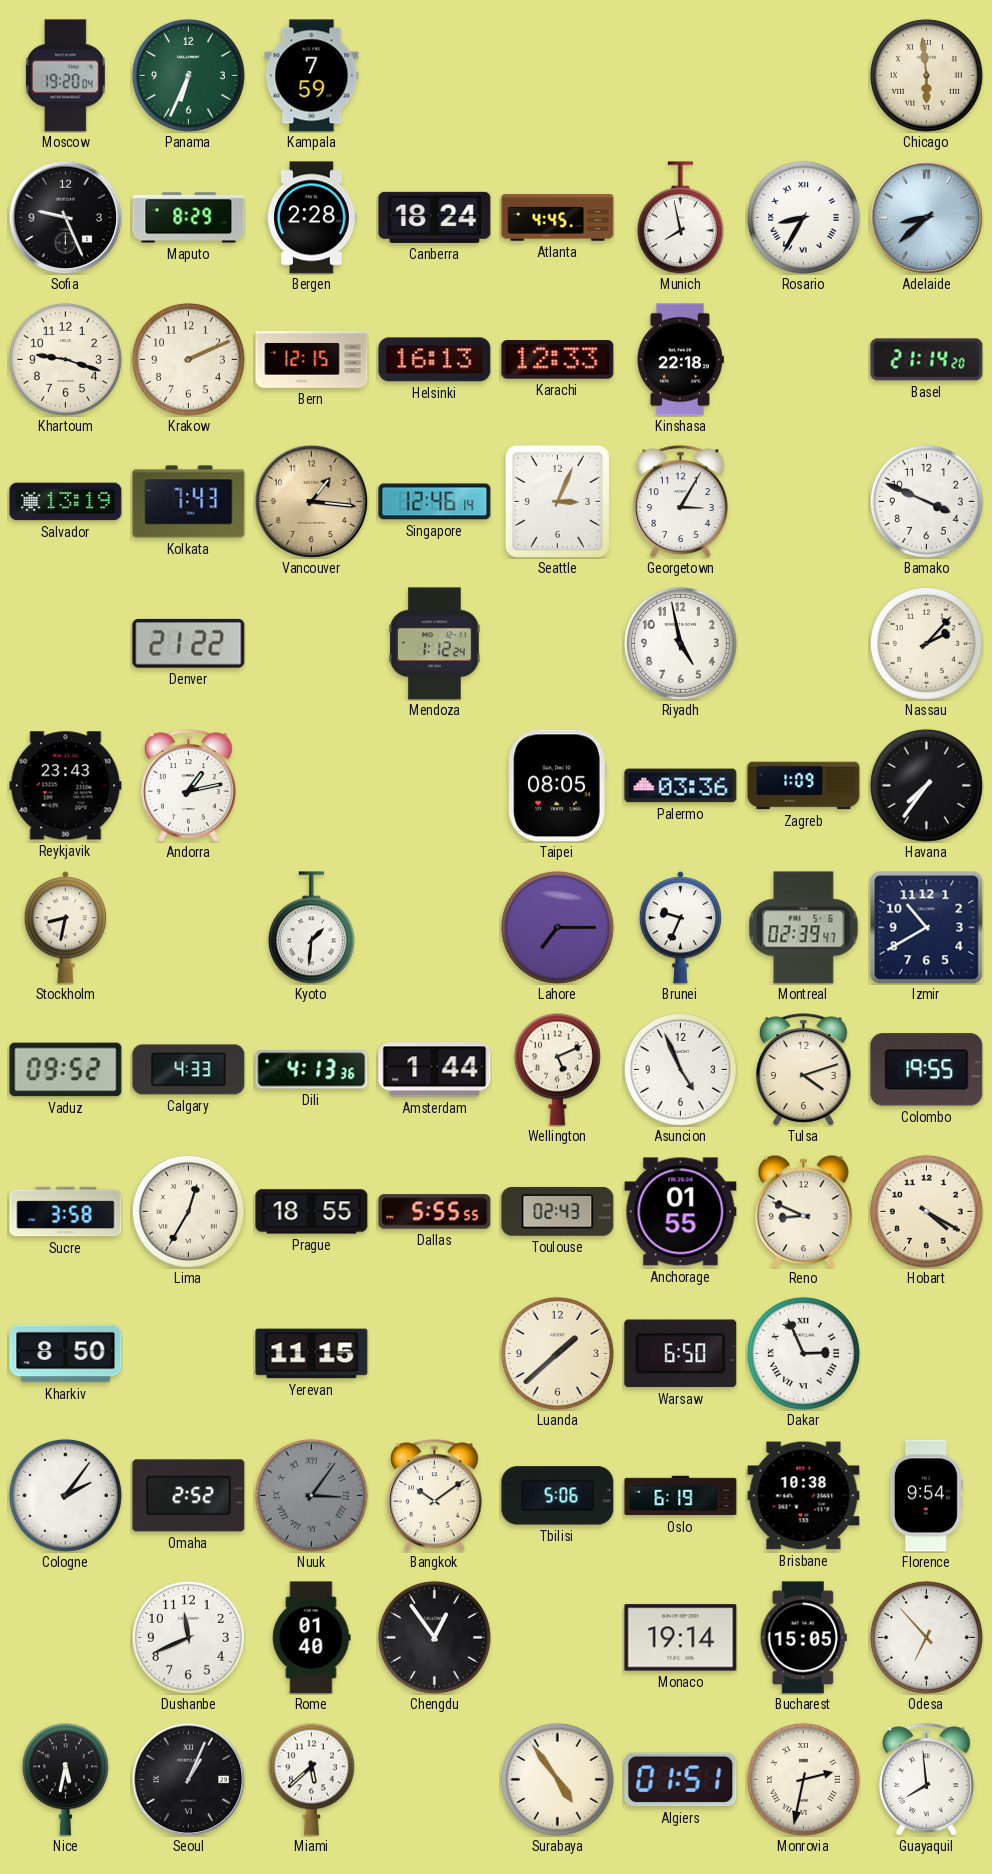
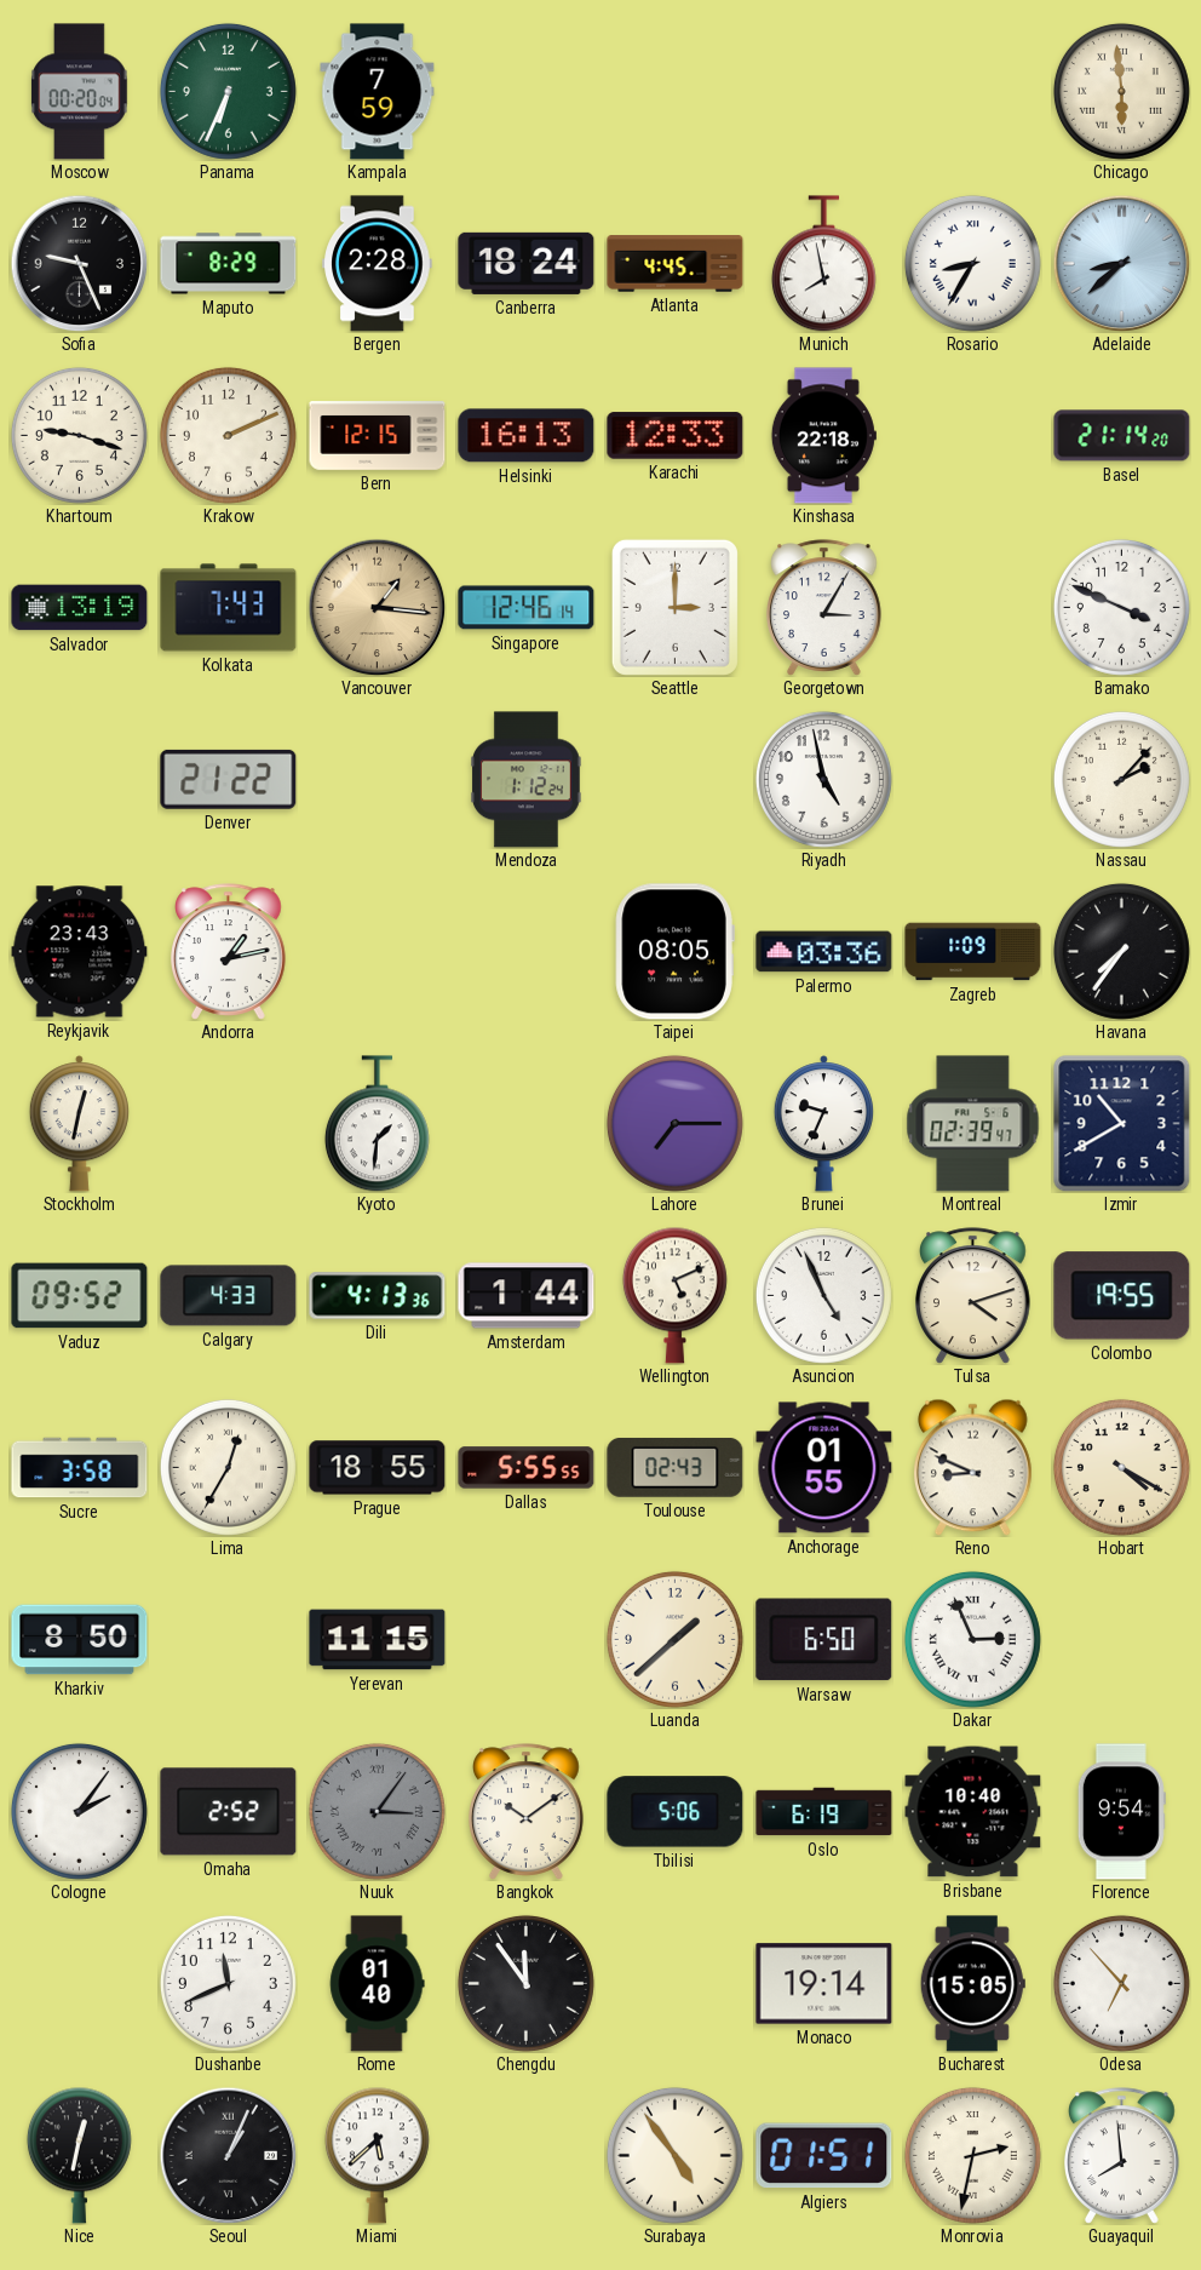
Moscow: 19:20 -> 00:20
Seattle: 3:04 -> 3:00
Stockholm: 8:32 -> 12:32
Brisbane: 10:38 -> 10:40
Chengdu: 12:54 -> 11:54
Nice: 5:32 -> 12:32
